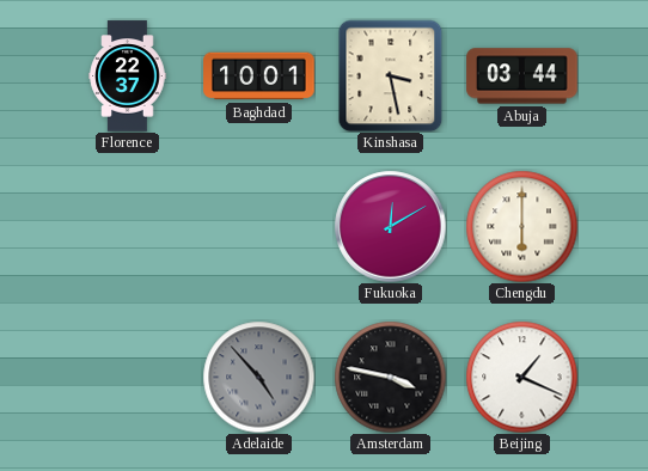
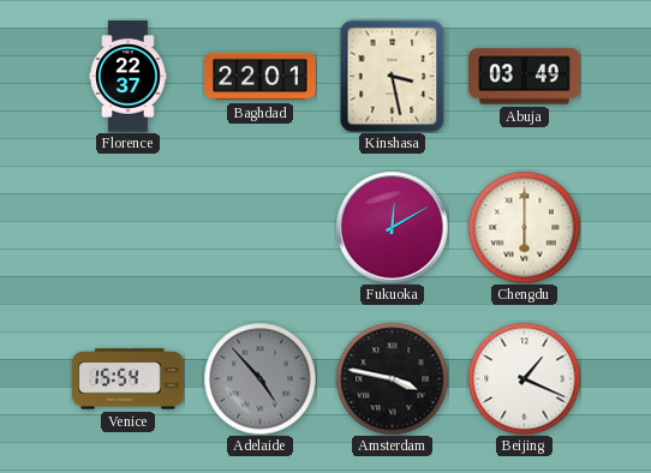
Baghdad: 10:01 -> 22:01
Abuja: 03:44 -> 03:49
Venice: none -> 15:54
